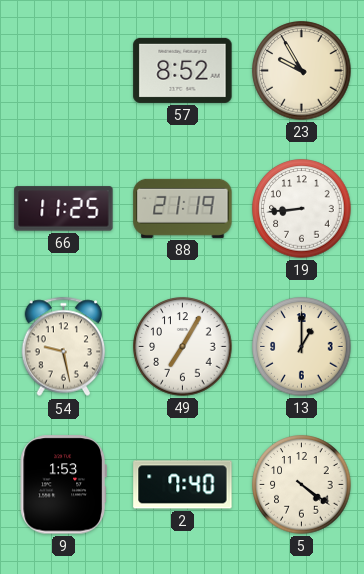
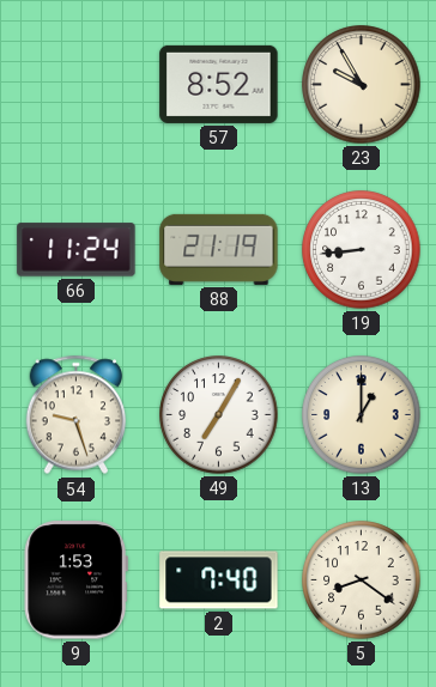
66: 11:25 -> 11:24
54: 9:28 -> 9:27
5: 4:21 -> 8:21
